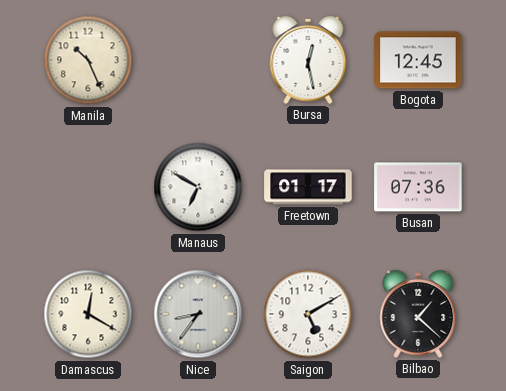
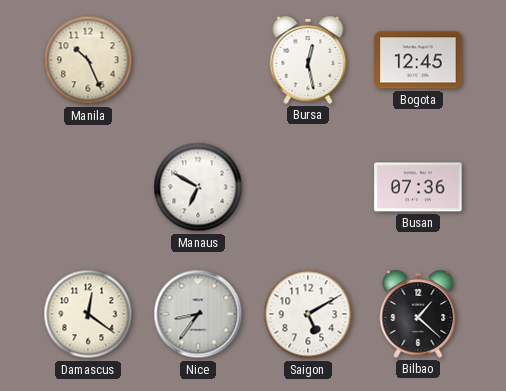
Freetown: 01:17 -> none
Damascus: 12:20 -> 12:21
